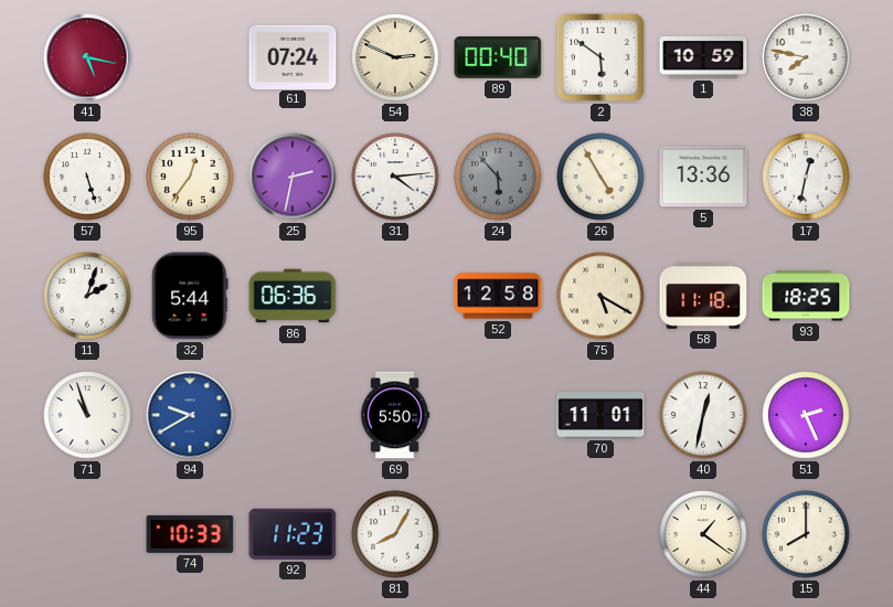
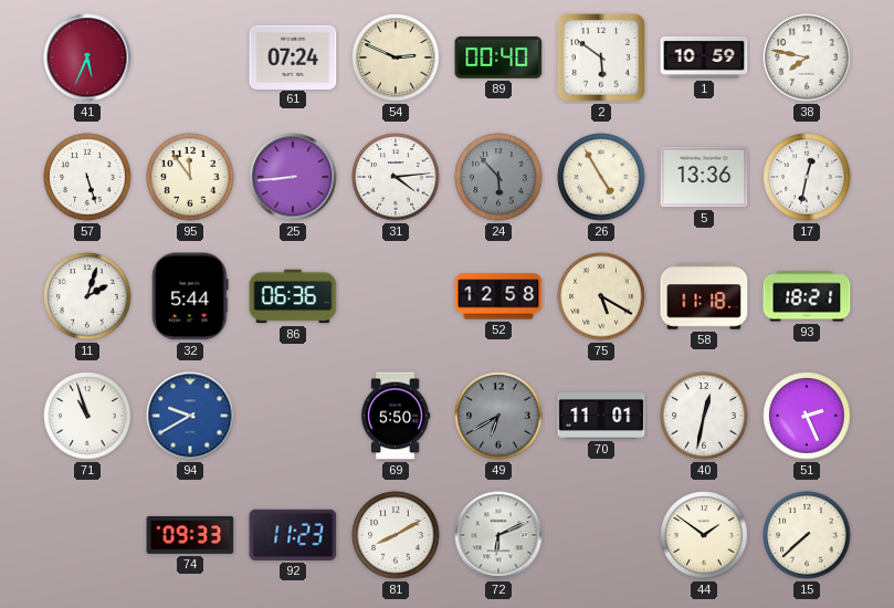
41: 5:17 -> 5:34
95: 12:36 -> 11:54
25: 2:32 -> 8:44
93: 18:25 -> 18:21
49: none -> 6:40
74: 10:33 -> 09:33
81: 8:05 -> 8:10
72: none -> 6:11
44: 1:21 -> 1:51
15: 8:00 -> 7:38
